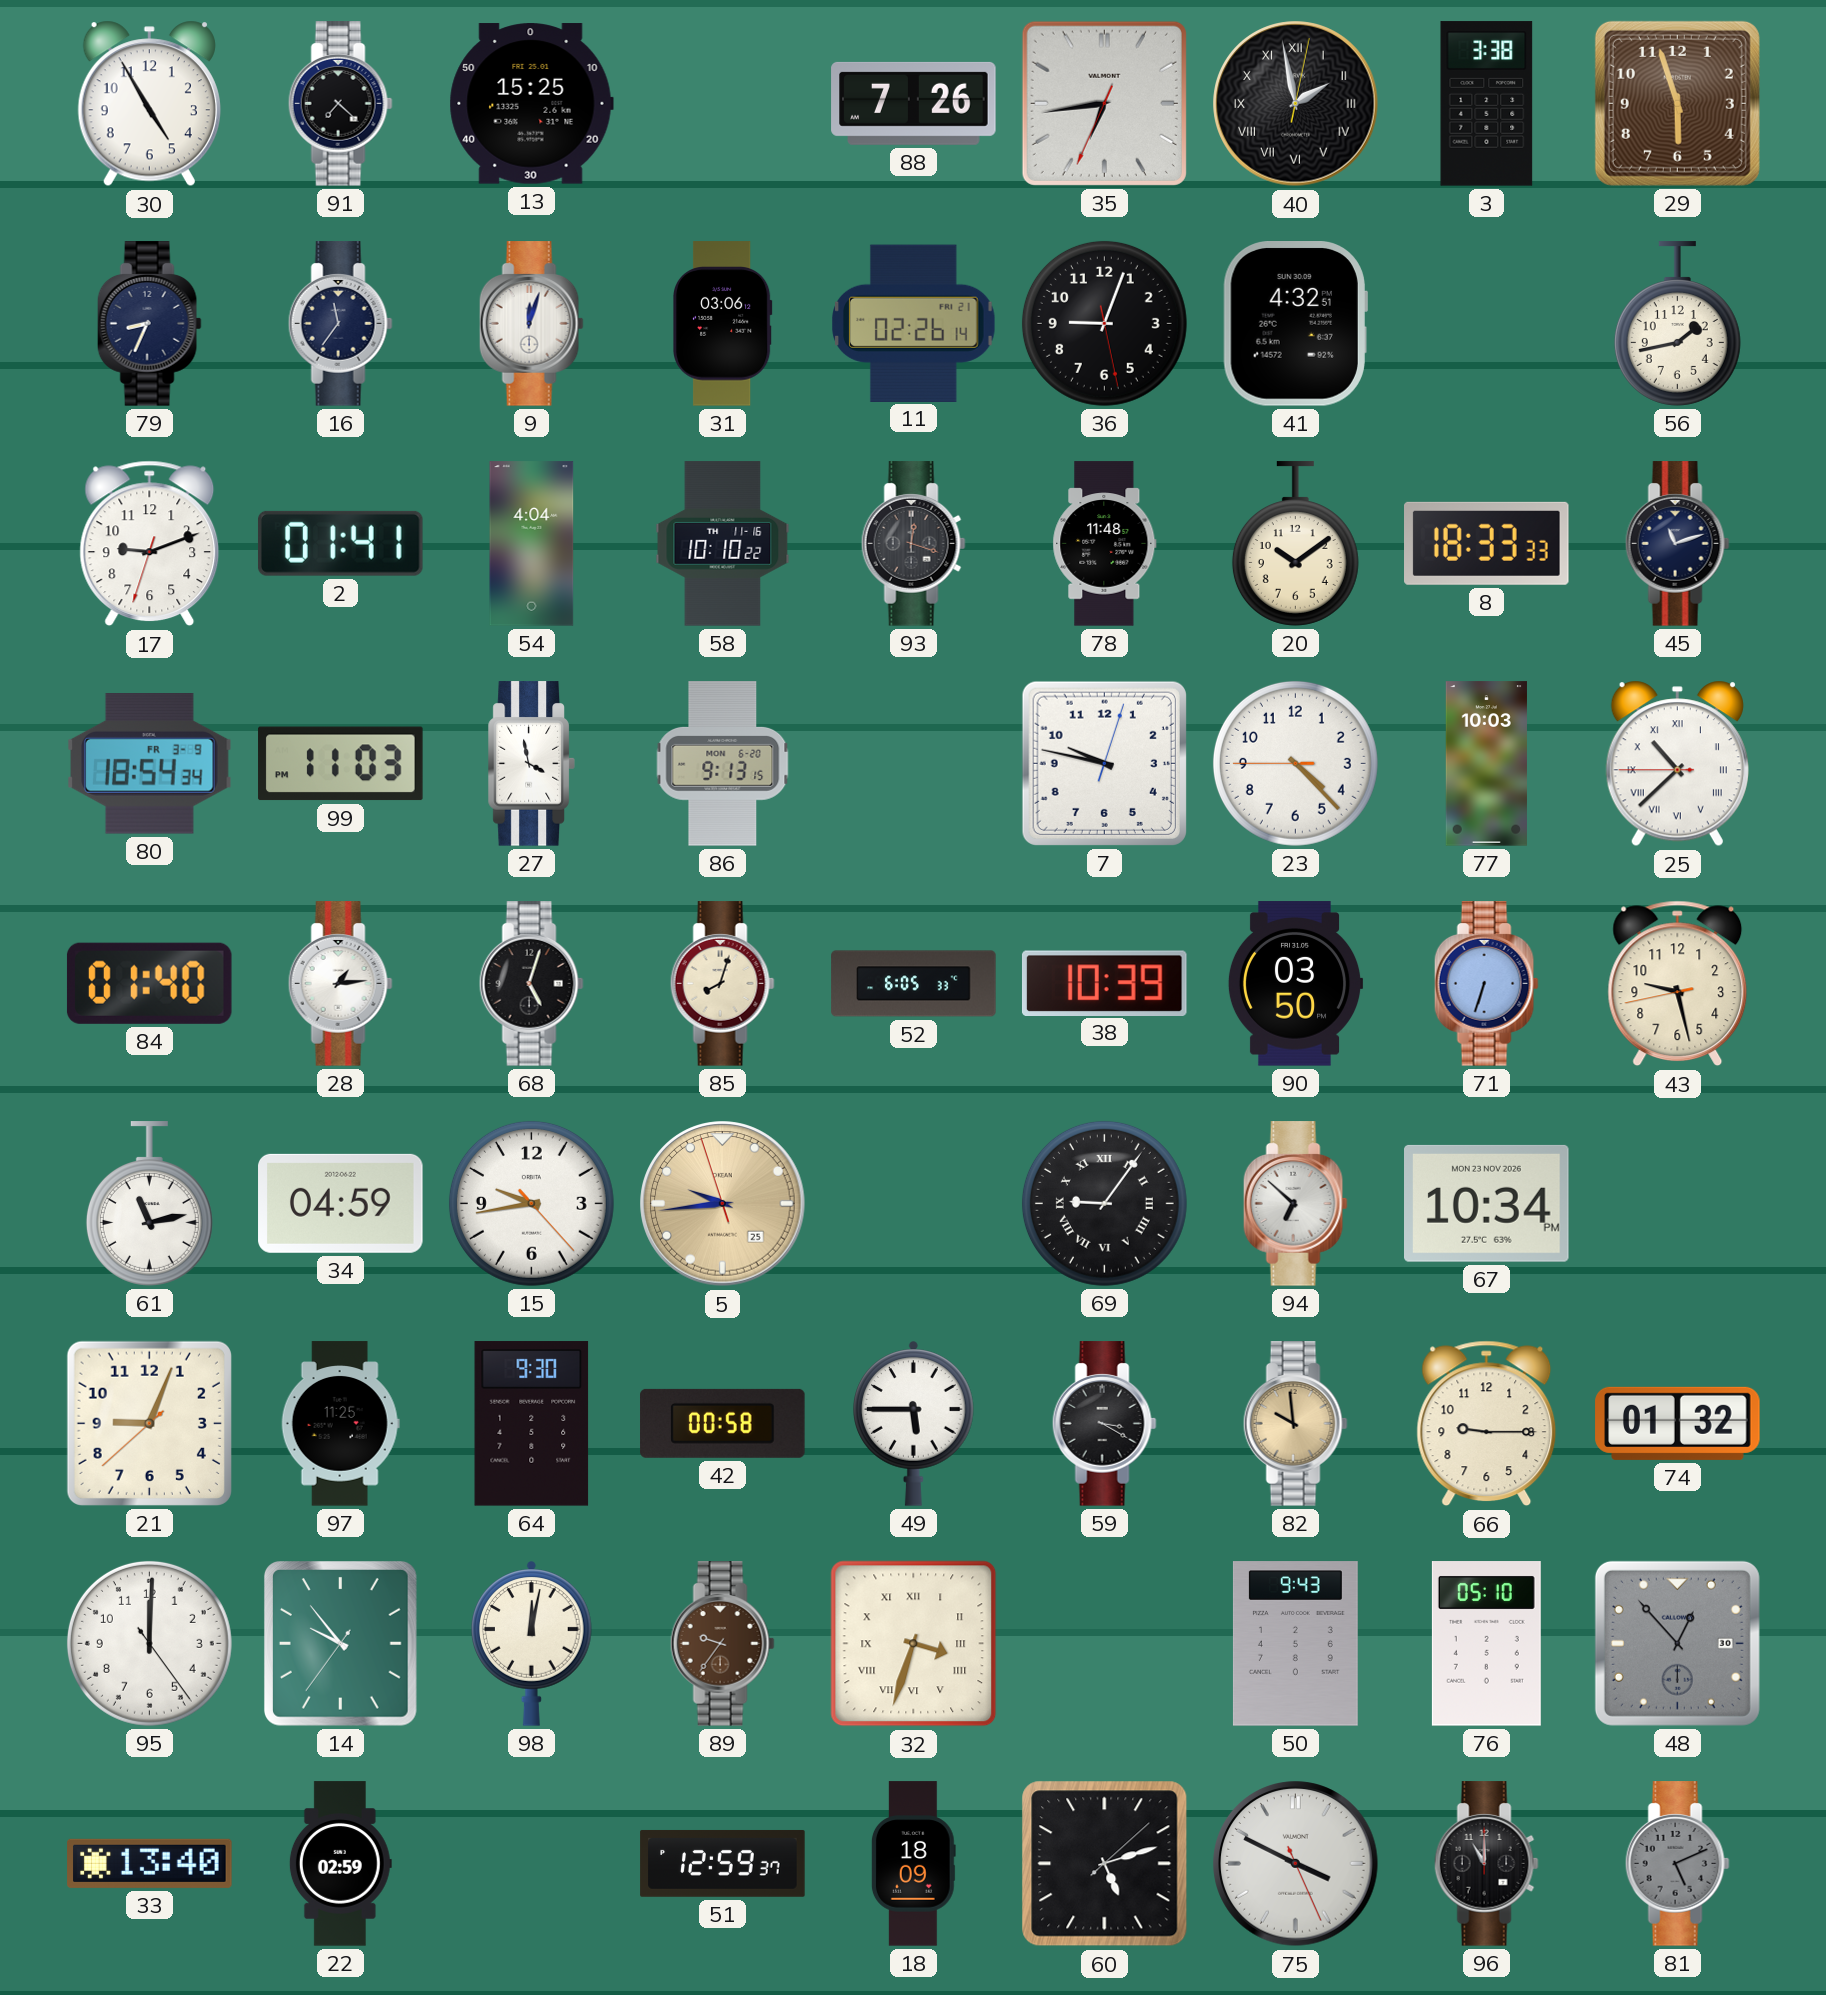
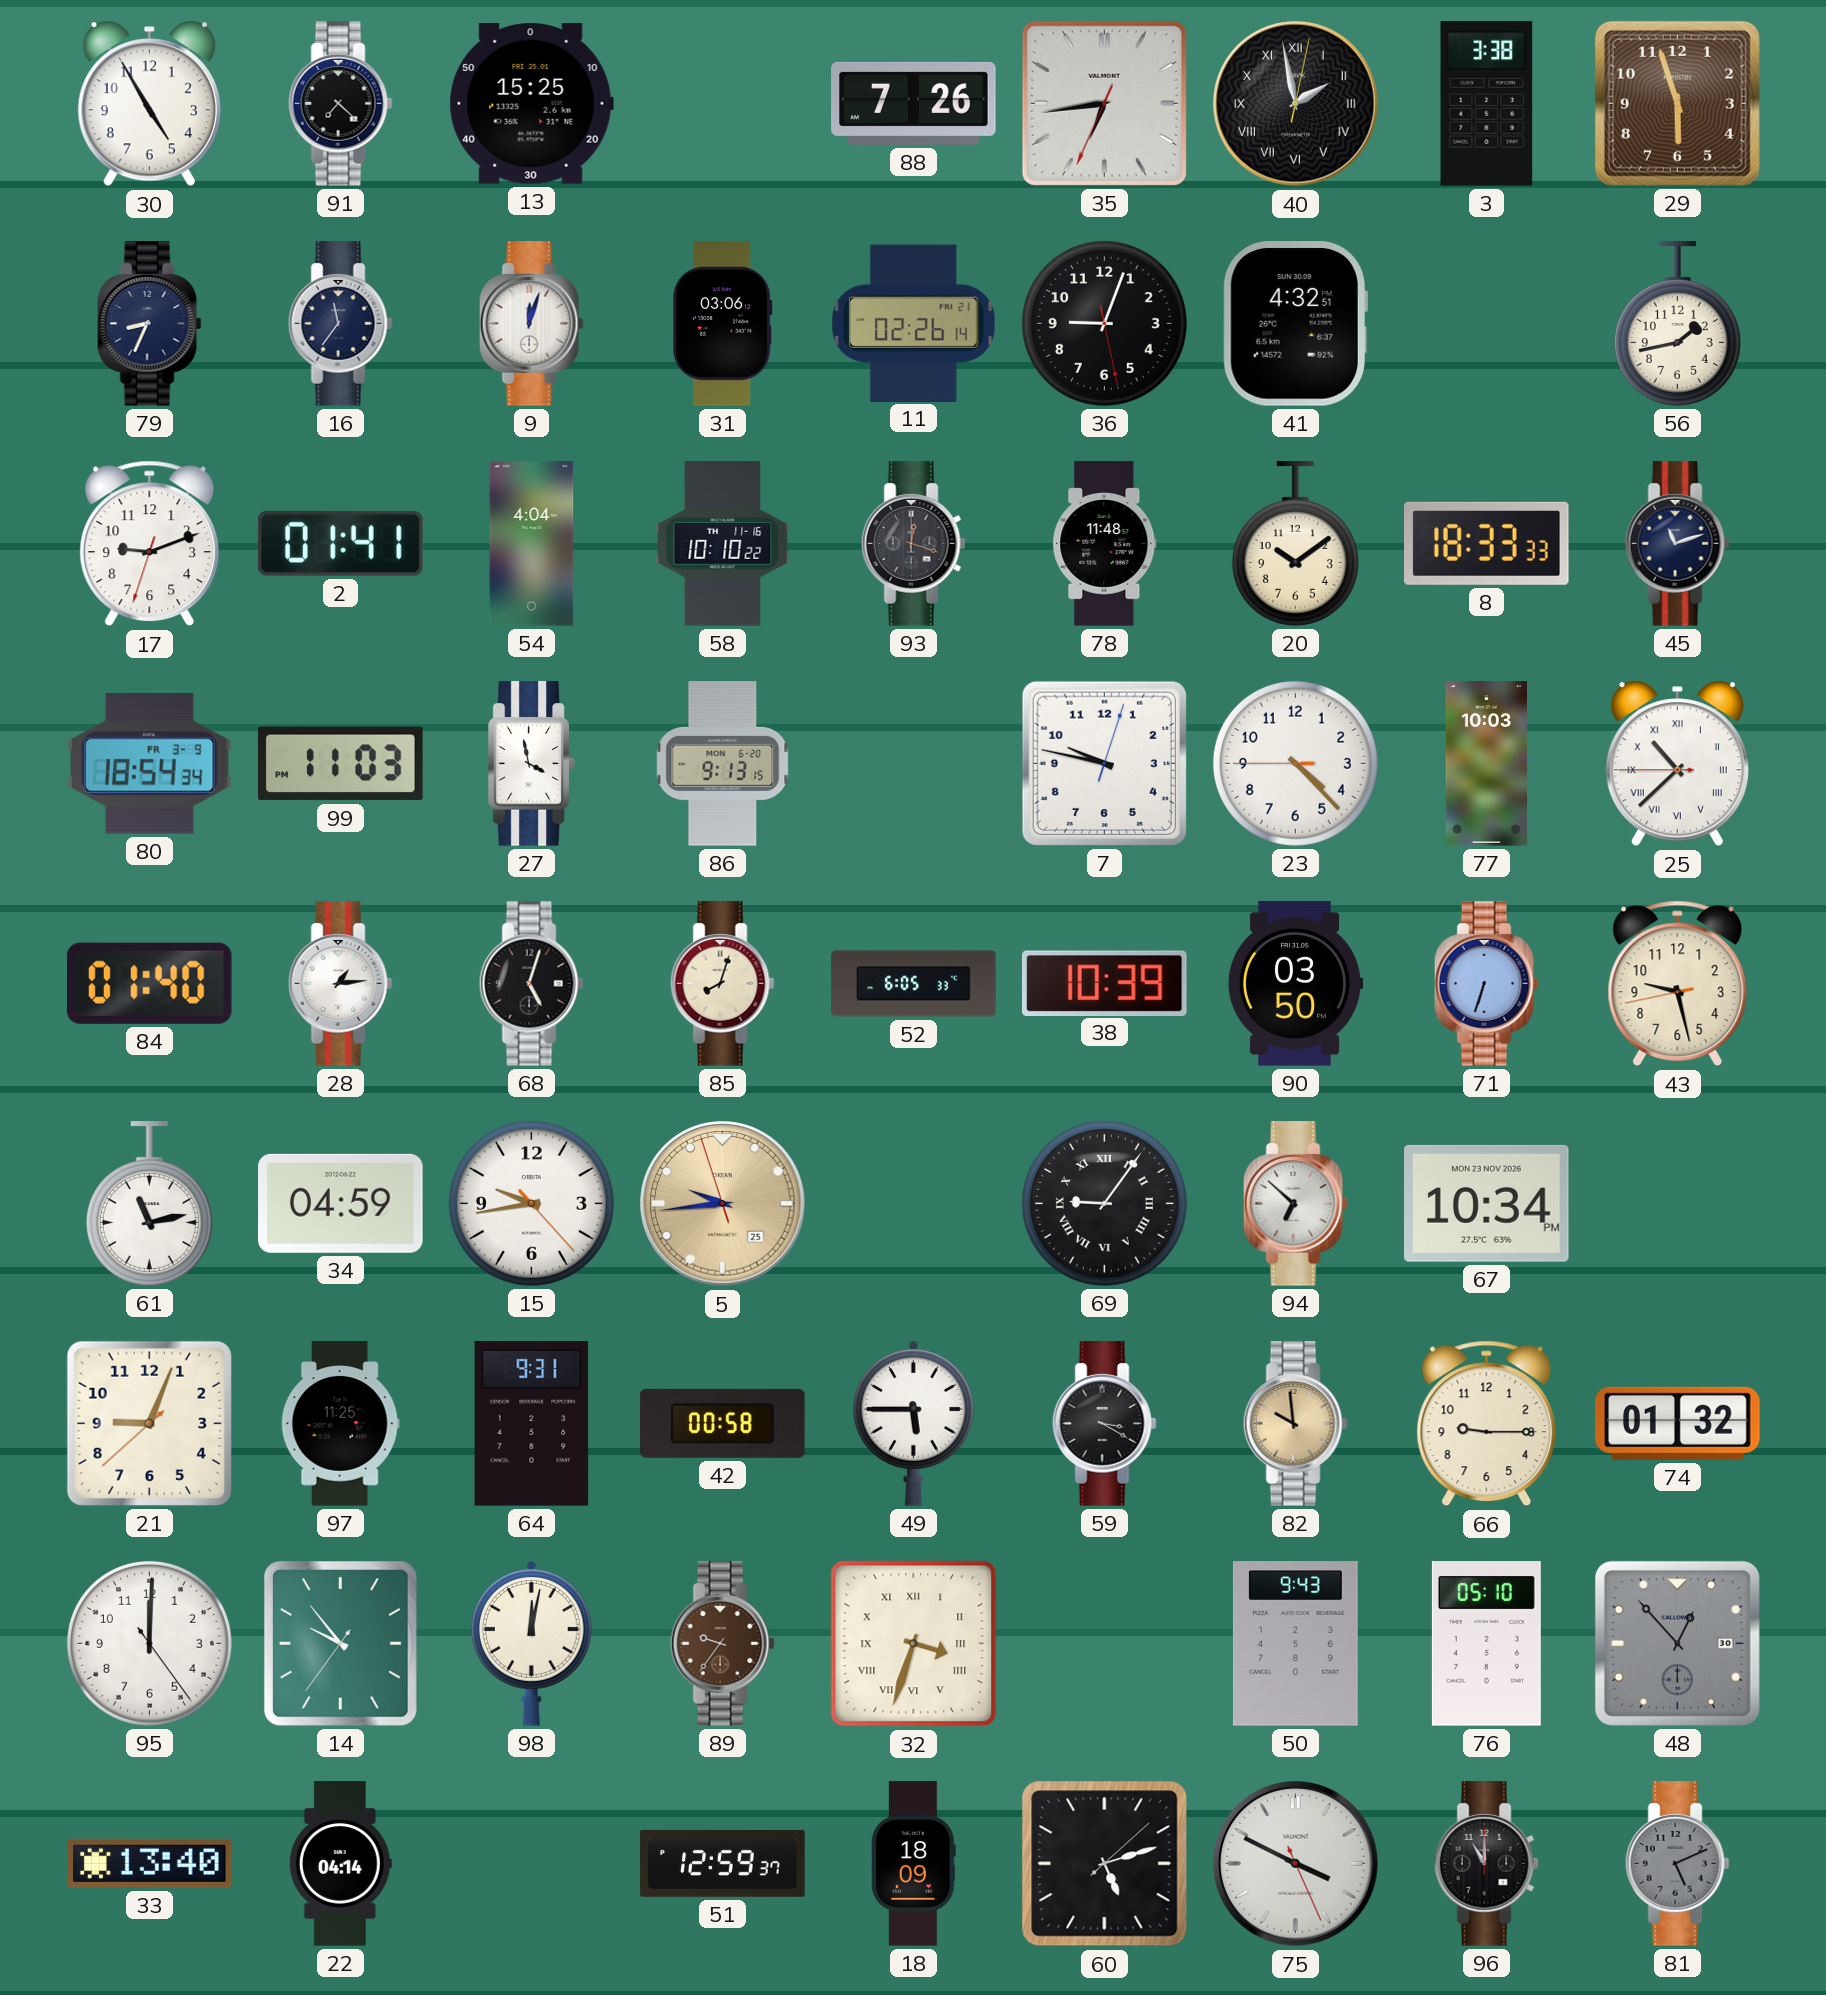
64: 9:30 -> 9:31
22: 02:59 -> 04:14
